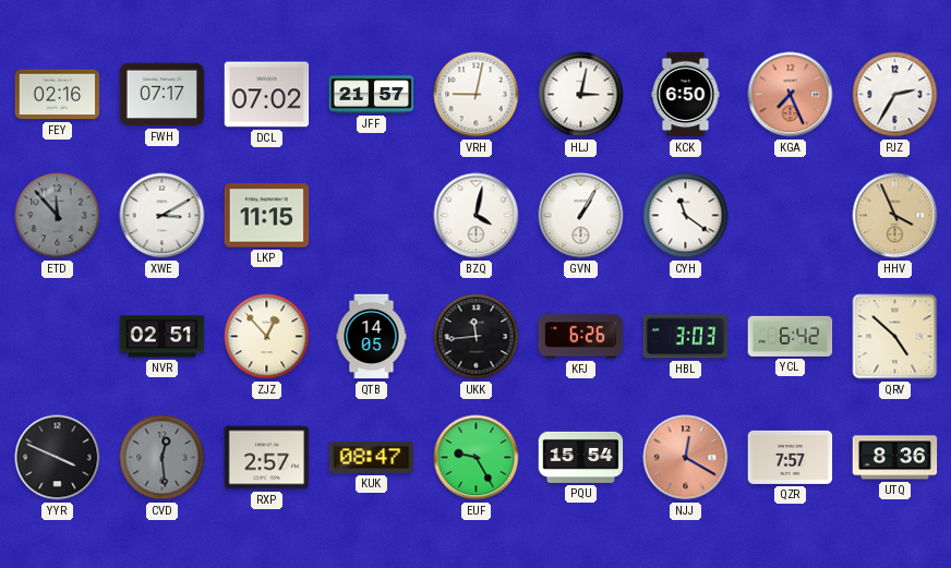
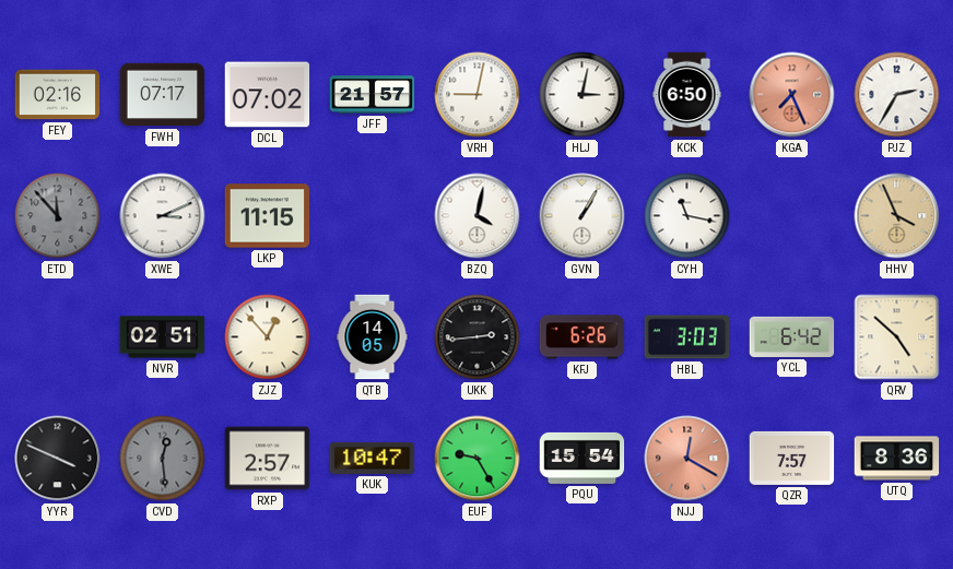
XWE: 3:10 -> 3:11
CYH: 11:21 -> 11:17
UKK: 11:44 -> 2:44
KUK: 08:47 -> 10:47
